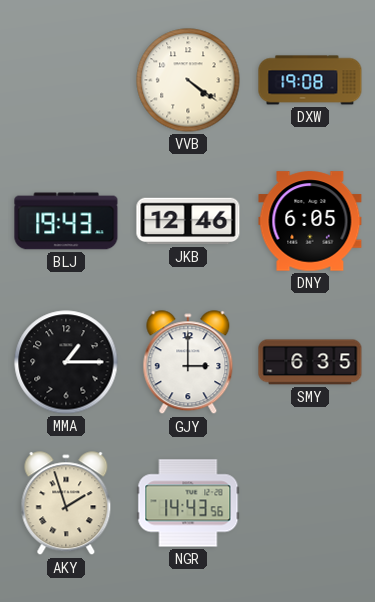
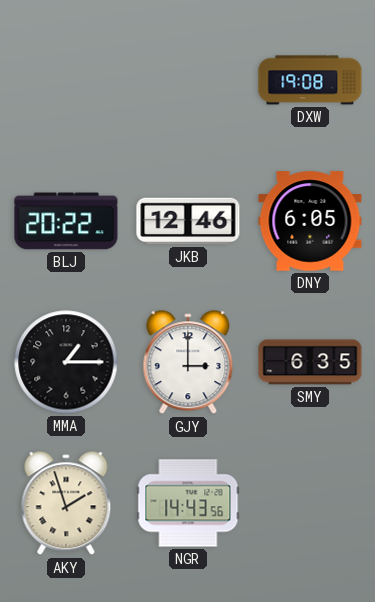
VVB: 4:21 -> none
BLJ: 19:43 -> 20:22
